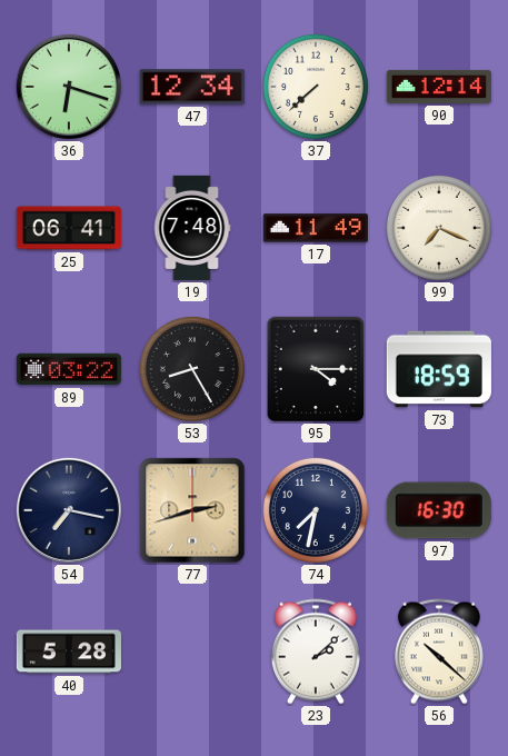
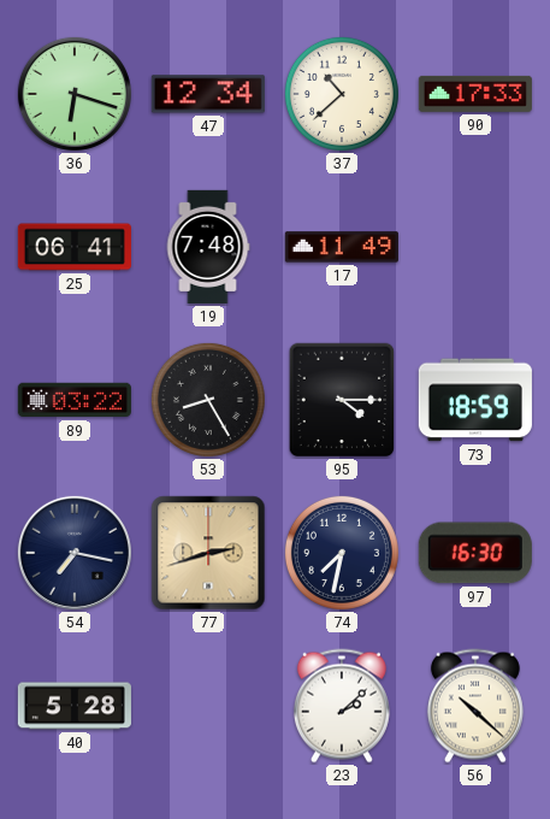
37: 7:38 -> 10:38
90: 12:14 -> 17:33
99: 7:19 -> none
